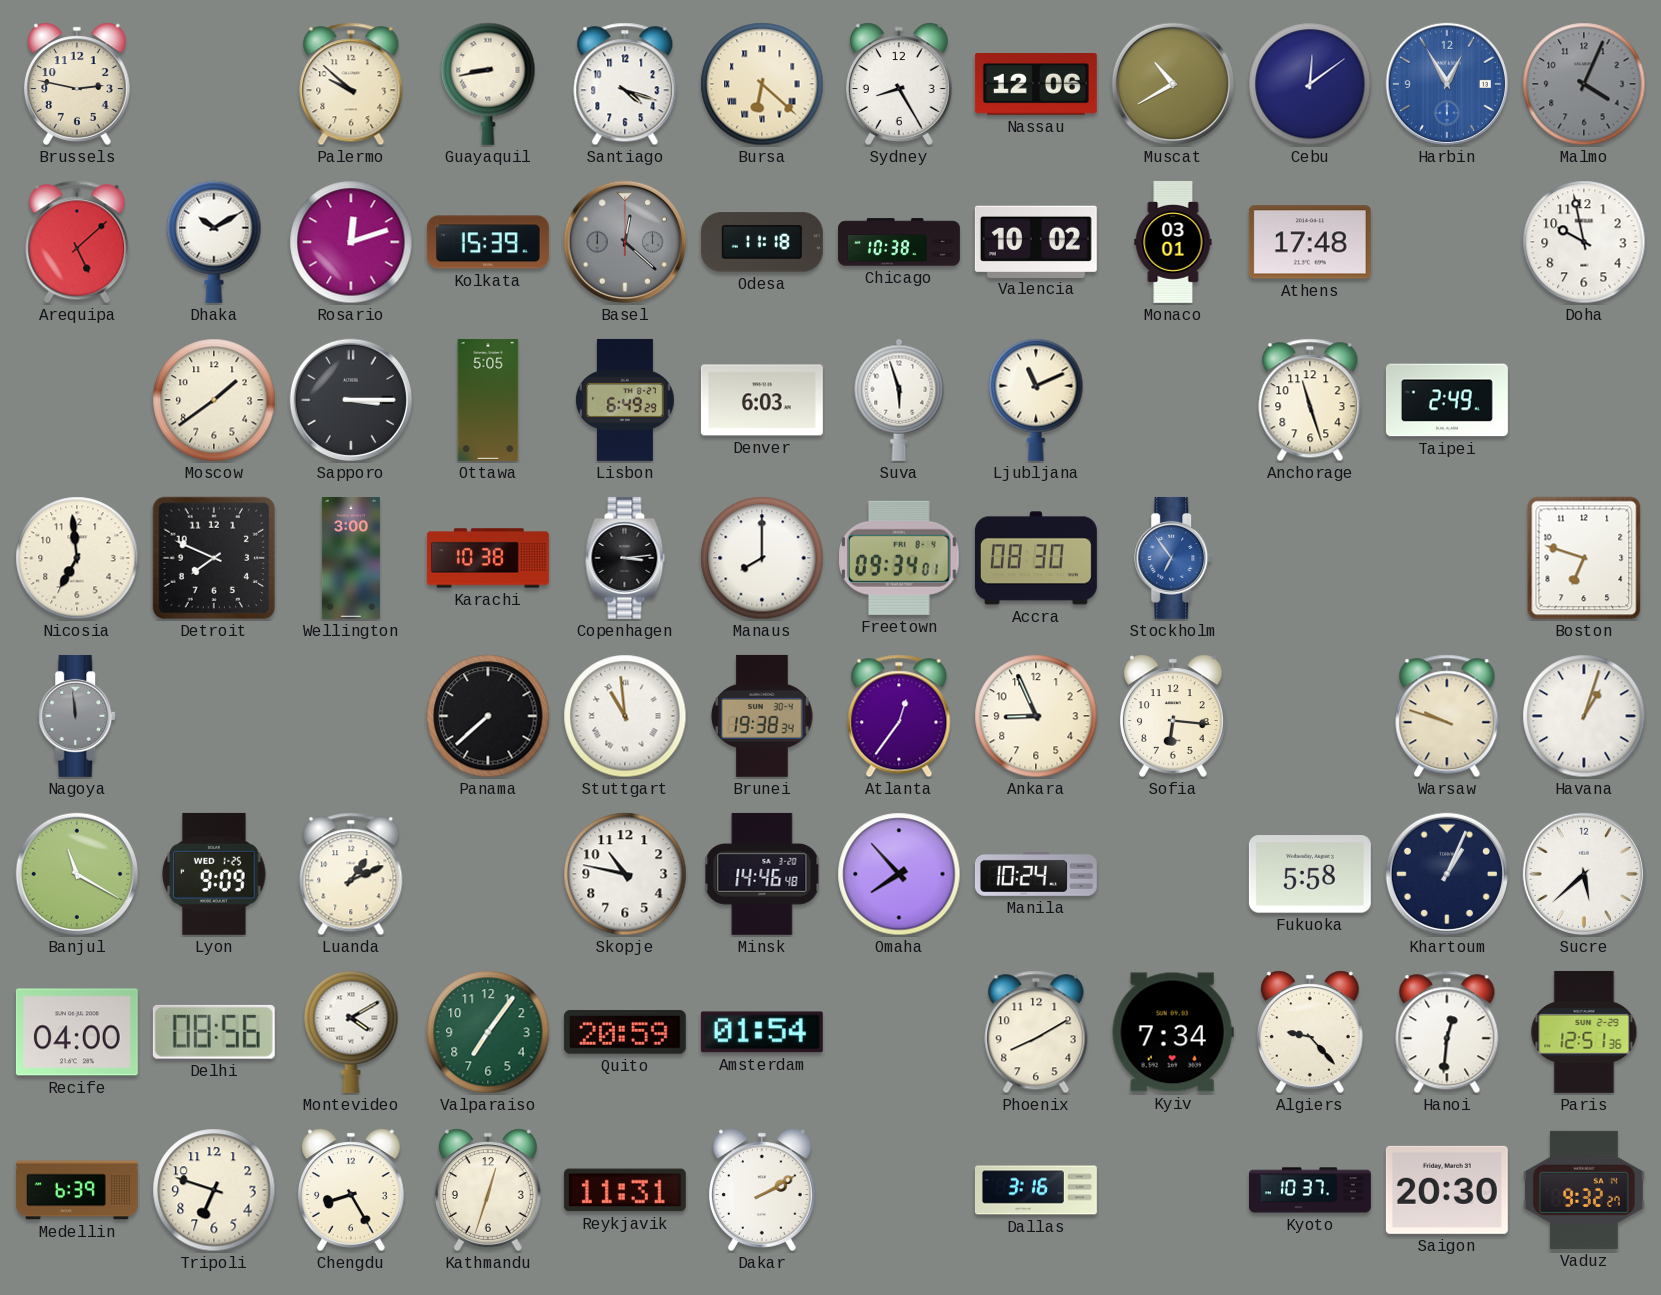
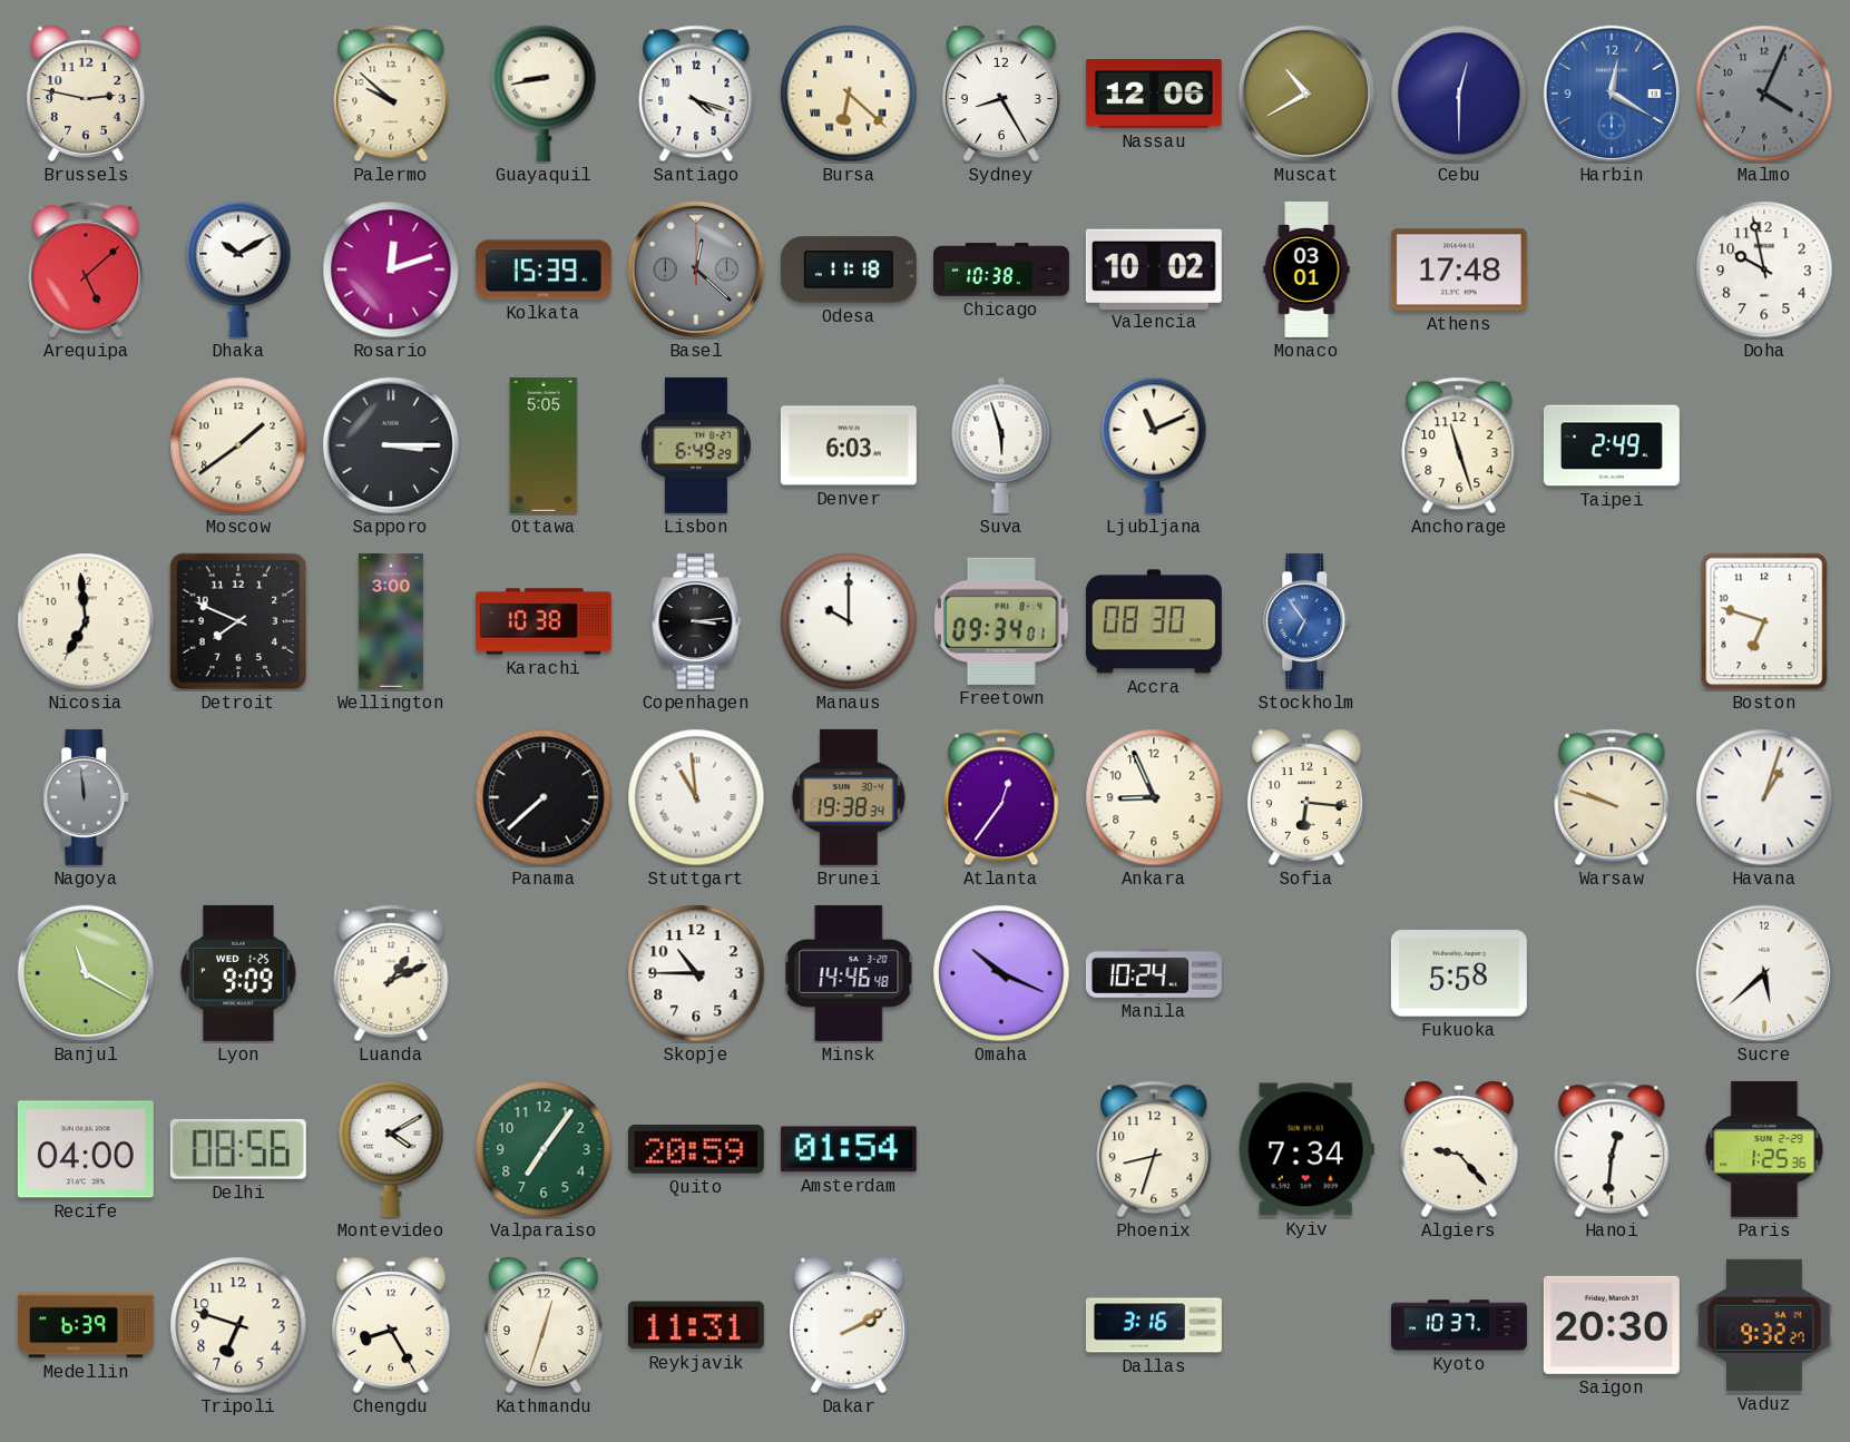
Cebu: 12:09 -> 12:30
Harbin: 12:55 -> 12:20
Manaus: 8:00 -> 10:00
Skopje: 10:47 -> 10:45
Omaha: 7:53 -> 10:19
Khartoum: 1:04 -> none
Phoenix: 8:10 -> 8:33
Paris: 12:51 -> 1:25
